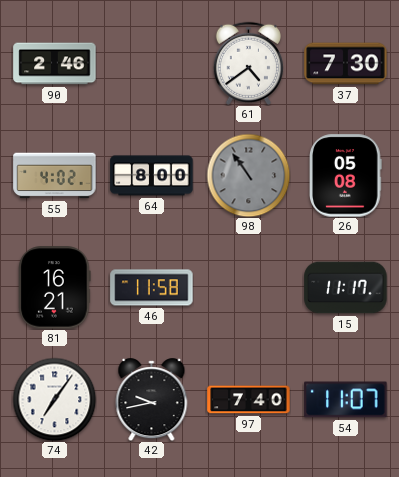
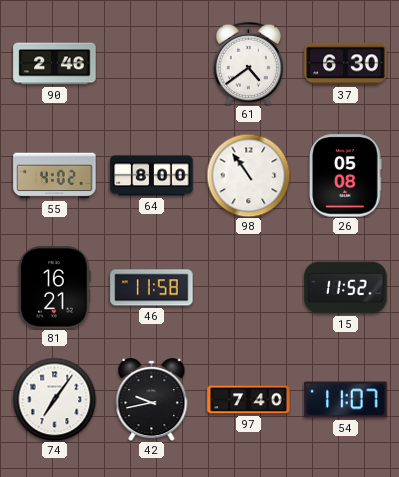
37: 7:30 -> 6:30
98 dial: grey -> white
15: 11:17 -> 11:52
